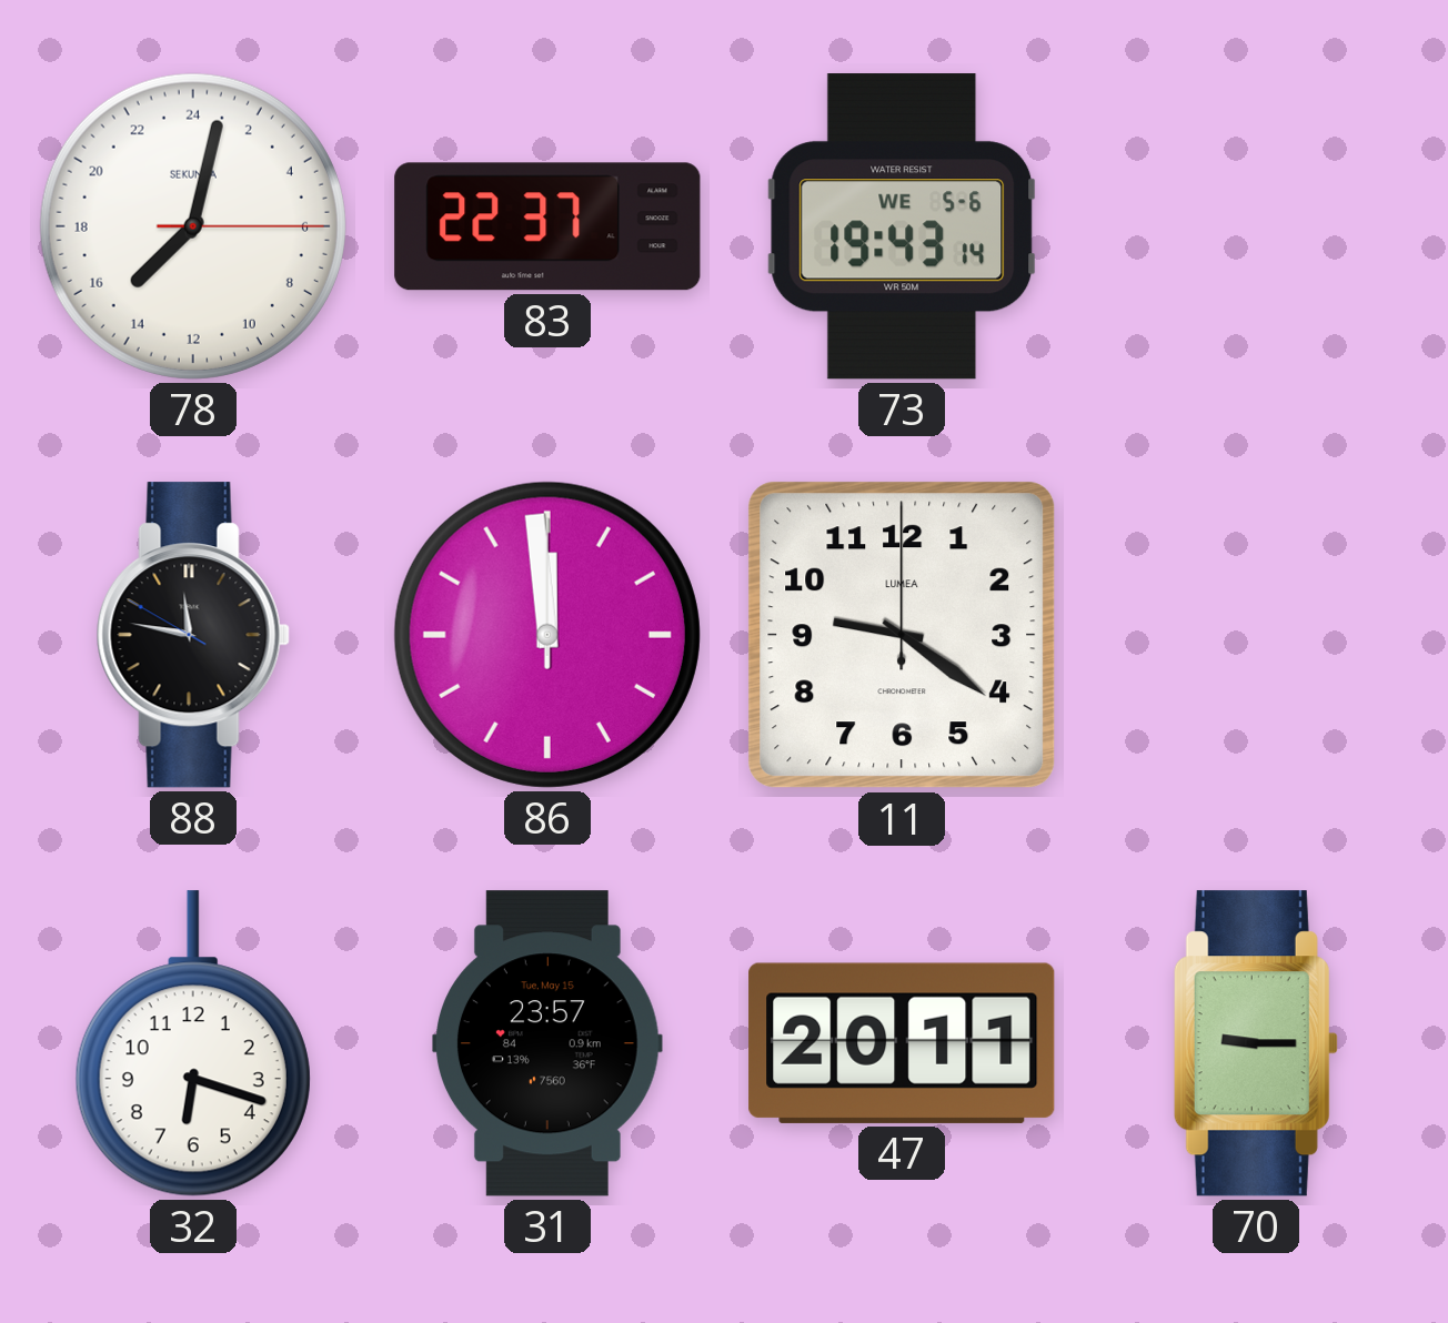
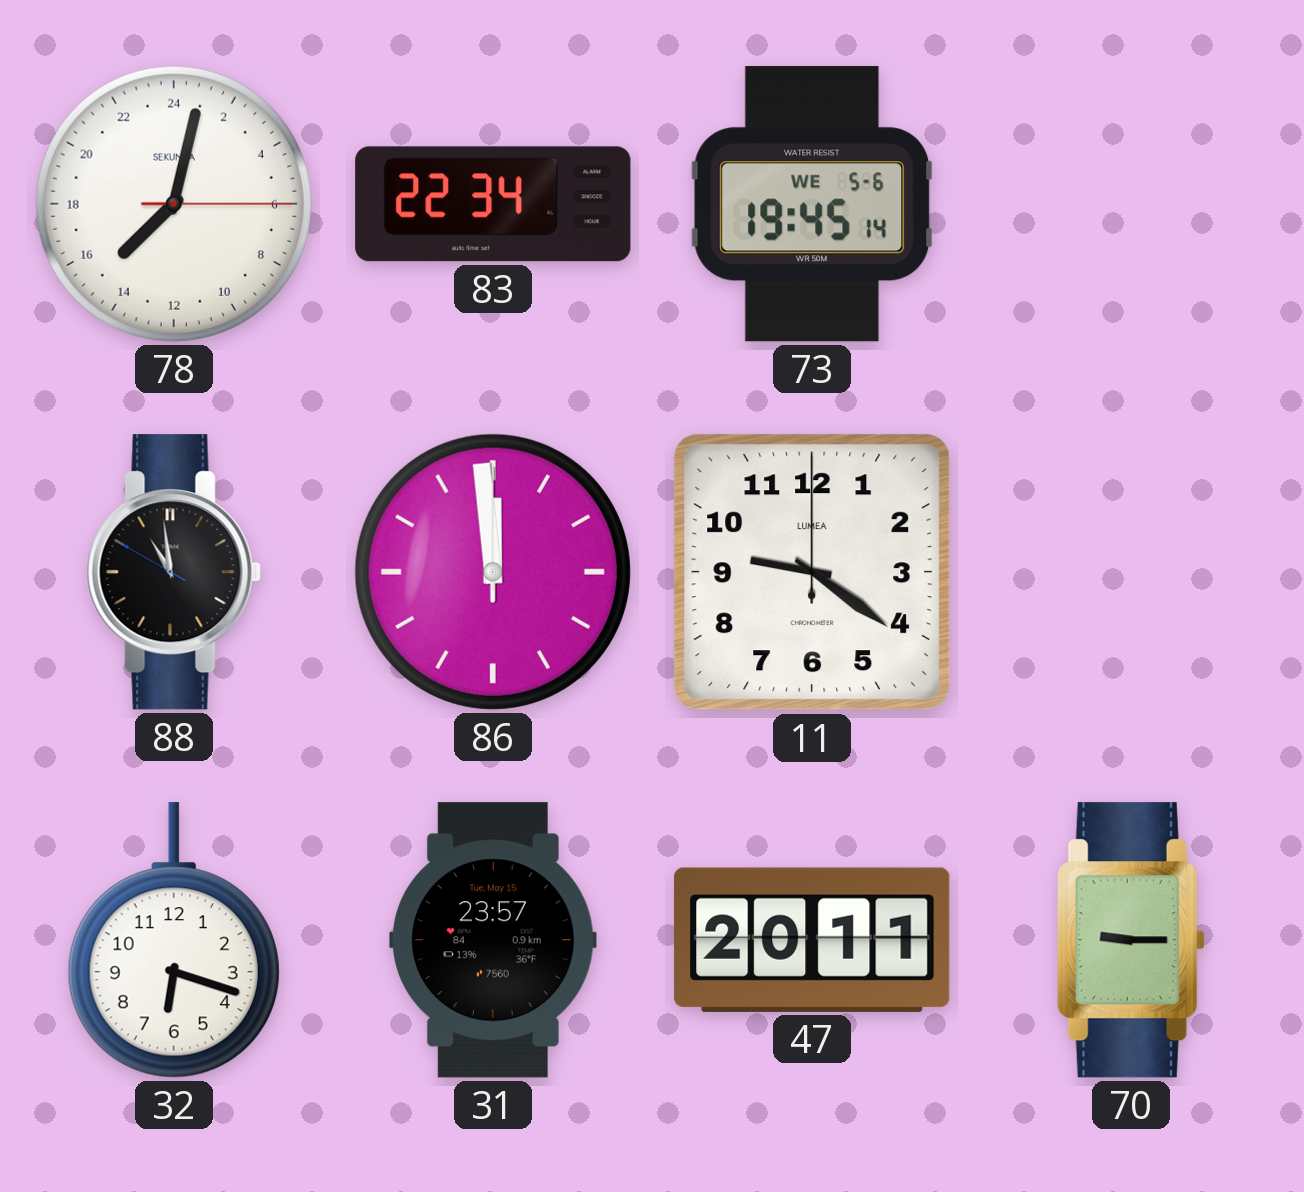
83: 22:37 -> 22:34
73: 19:43 -> 19:45
88: 11:46 -> 10:58
